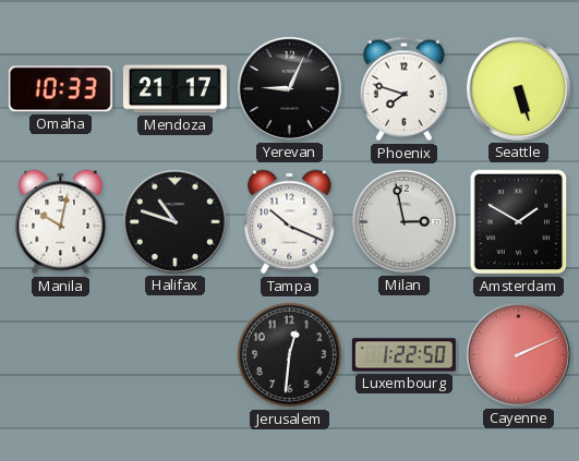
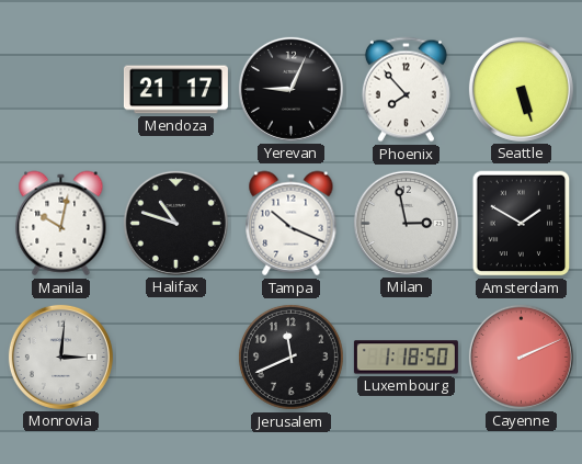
Omaha: 10:33 -> none
Phoenix: 7:48 -> 7:53
Monrovia: none -> 3:01
Jerusalem: 12:31 -> 11:41
Luxembourg: 1:22 -> 1:18
